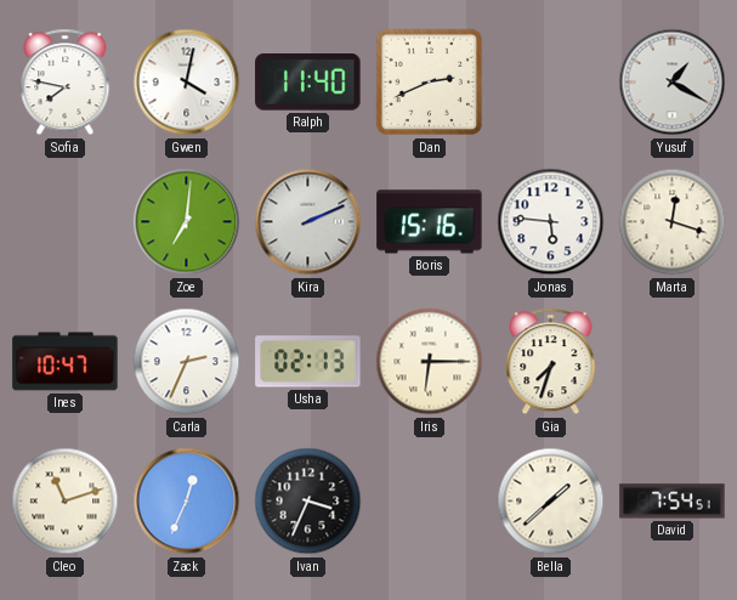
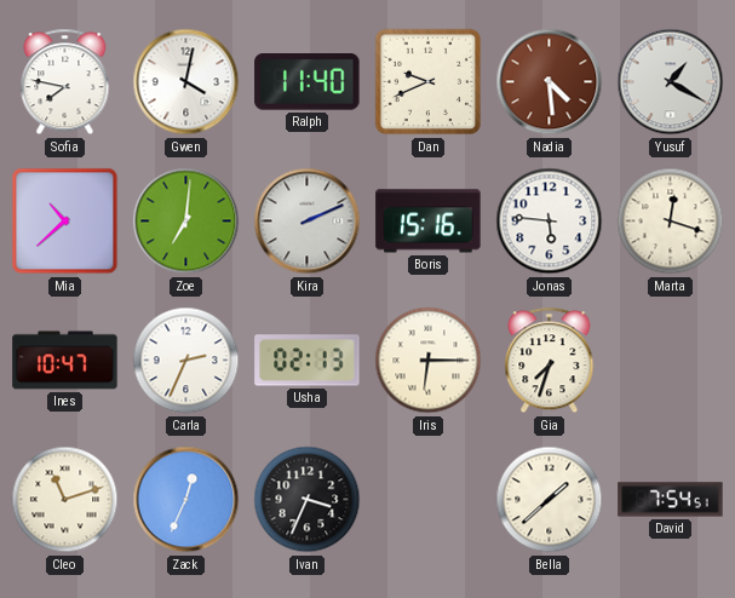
Dan: 2:41 -> 9:41
Nadia: none -> 4:29
Mia: none -> 10:38
